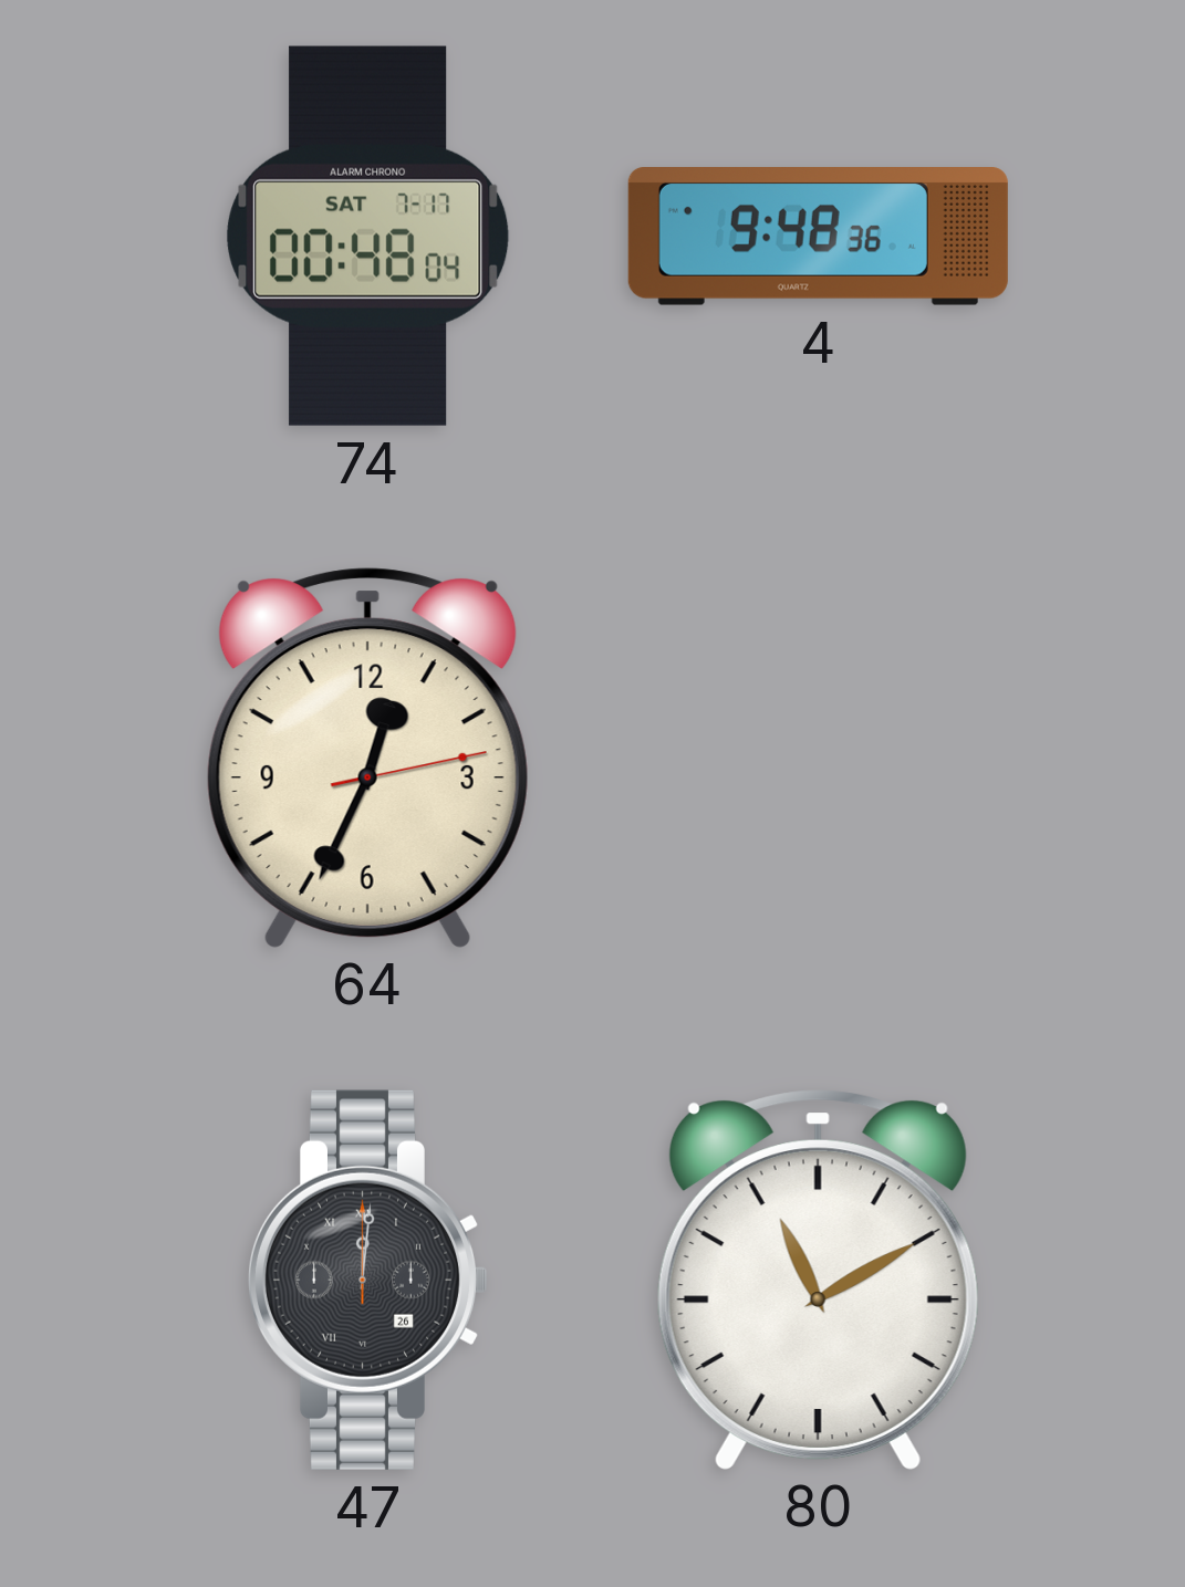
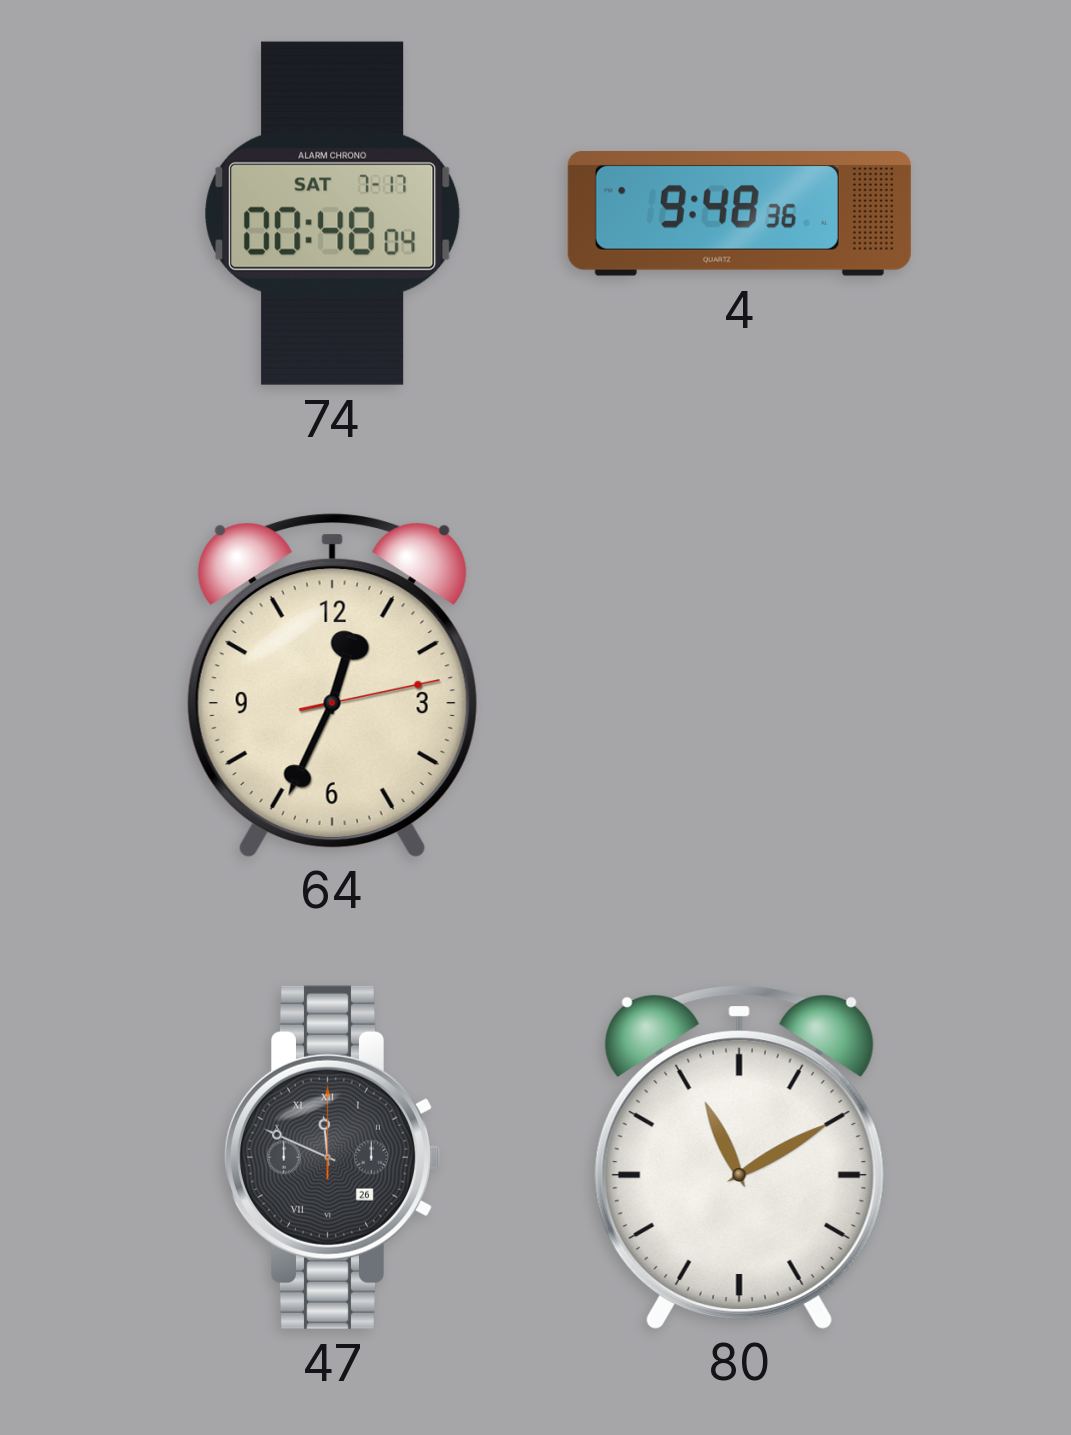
47: 12:01 -> 11:49
